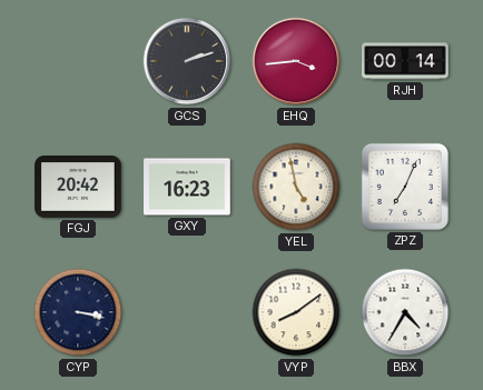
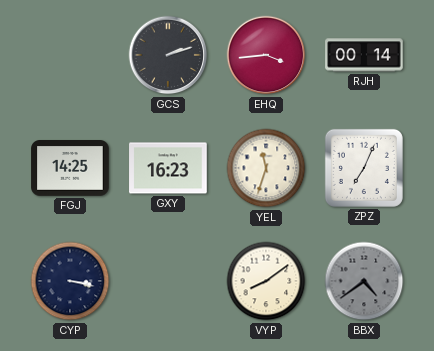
FGJ: 20:42 -> 14:25
YEL: 4:58 -> 11:33
BBX: 4:35 -> 4:39
BBX dial: white -> grey
